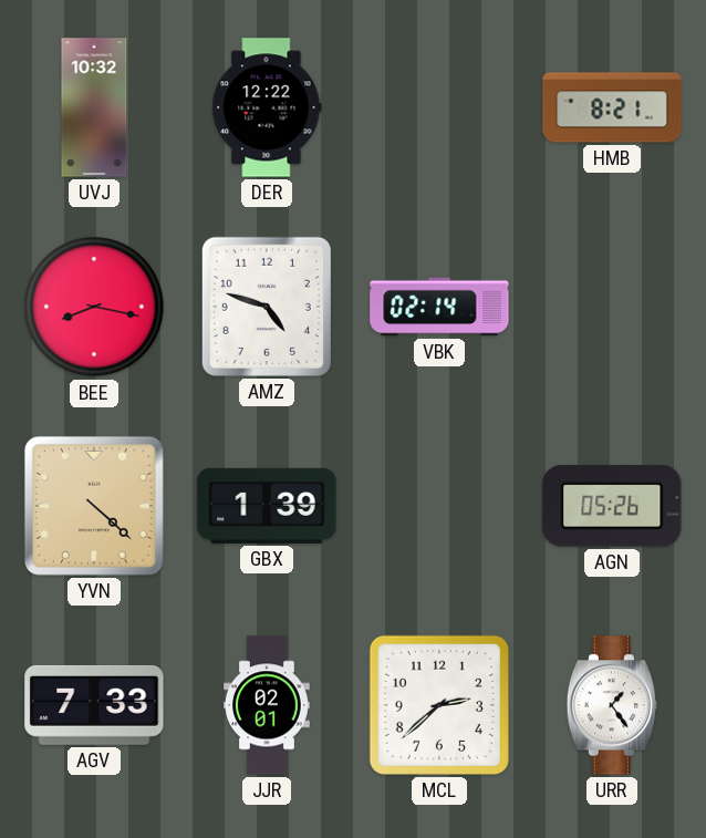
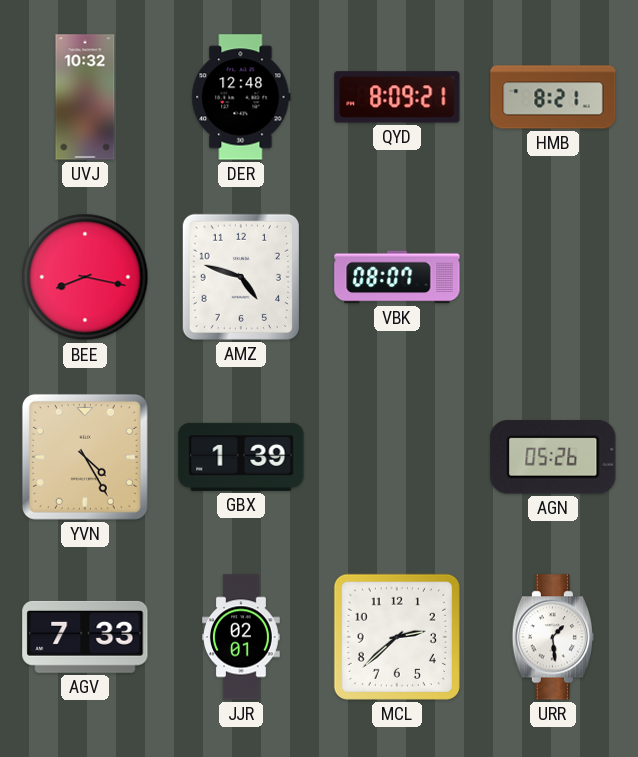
DER: 12:22 -> 12:48
QYD: none -> 8:09
VBK: 02:14 -> 08:07
YVN: 4:22 -> 4:25
URR: 1:24 -> 1:29
